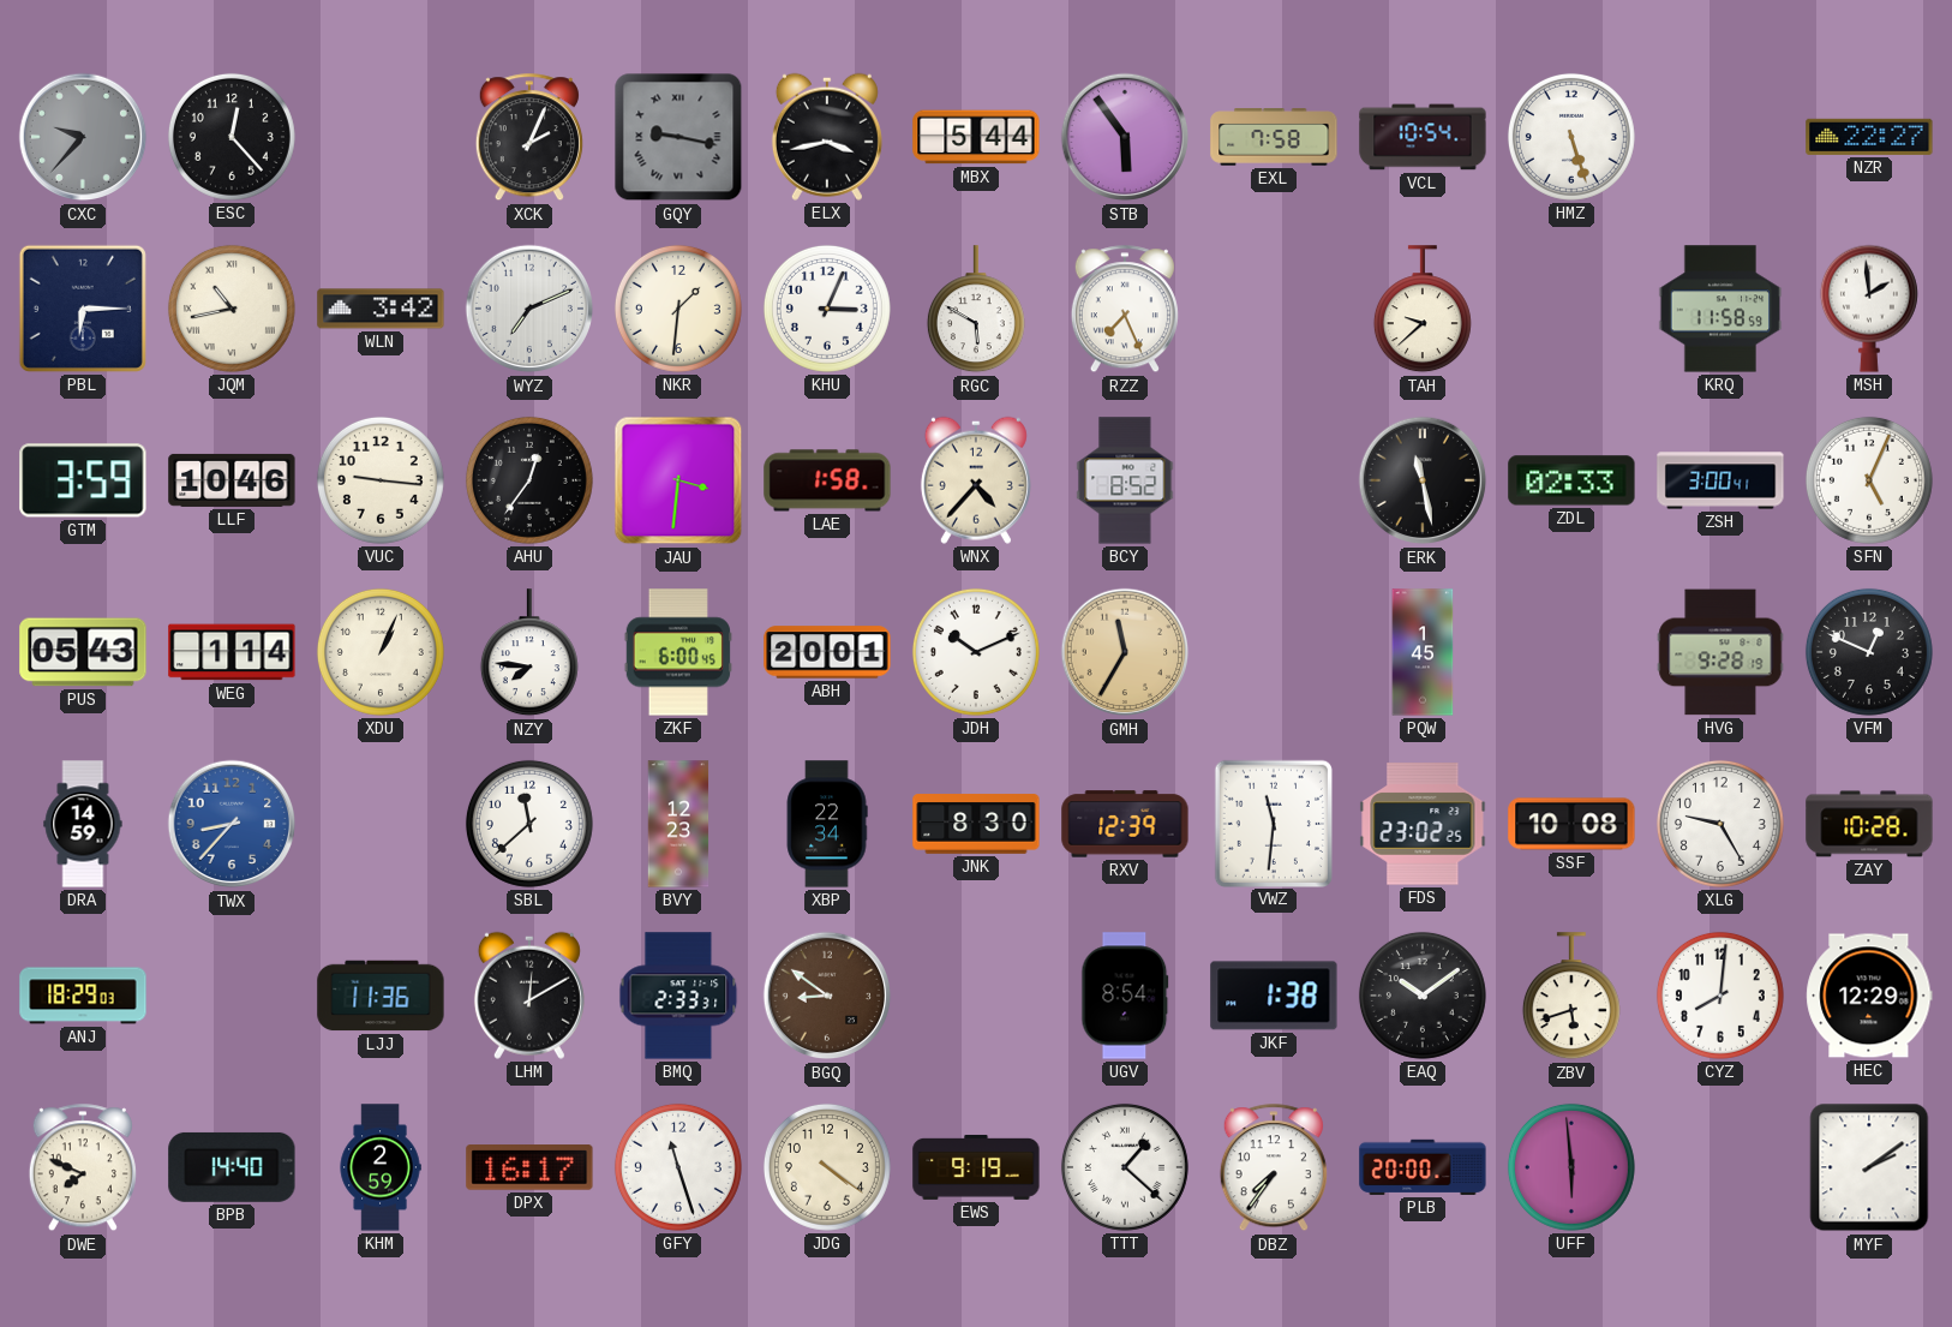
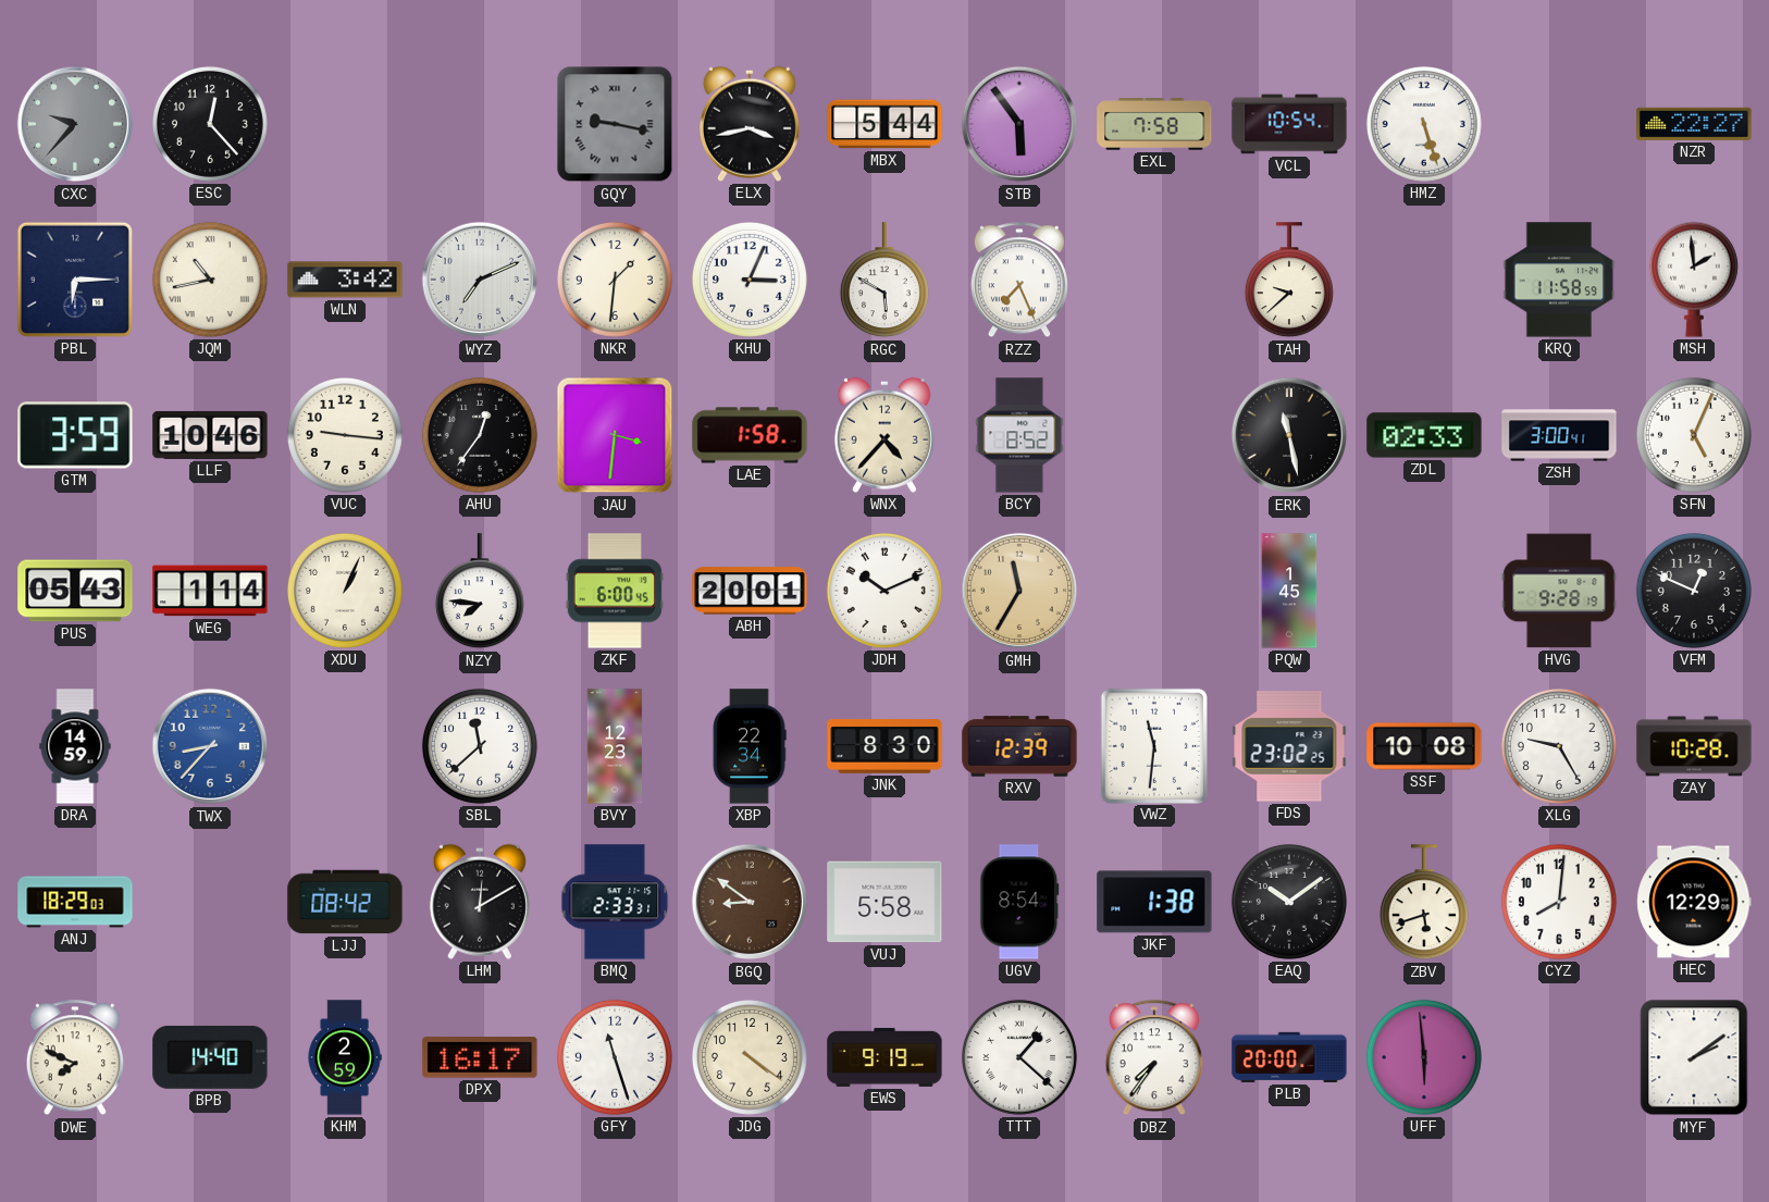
XCK: 2:04 -> none
LJJ: 11:36 -> 08:42
VUJ: none -> 5:58
